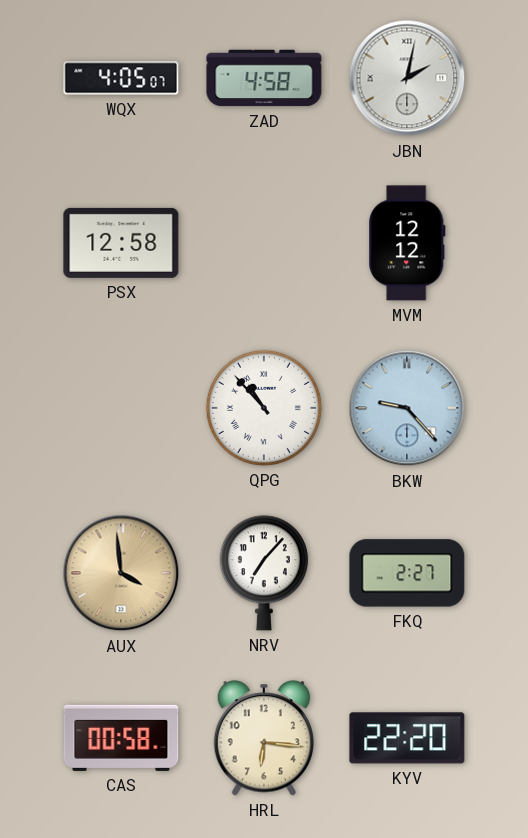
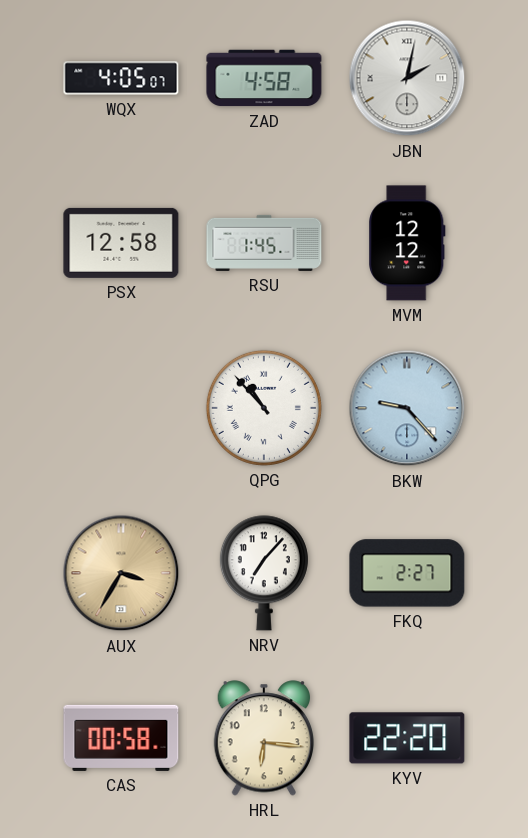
RSU: none -> 1:45
AUX: 3:59 -> 3:35
